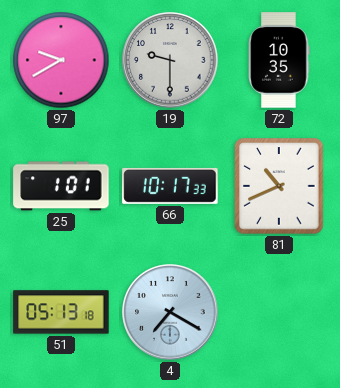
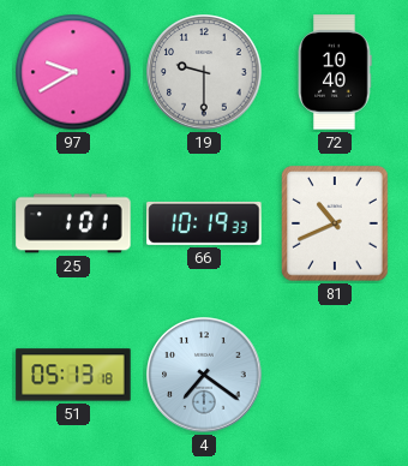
72: 10:35 -> 10:40
66: 10:17 -> 10:19
4: 7:20 -> 7:21
